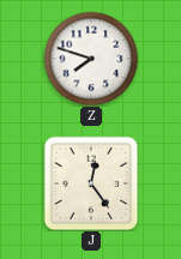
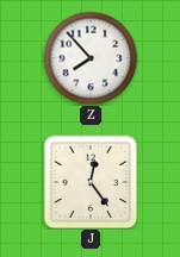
Z: 7:48 -> 7:53
